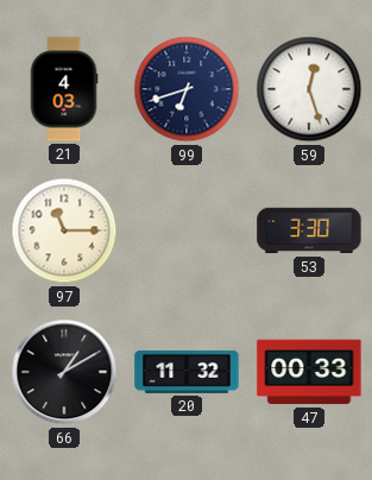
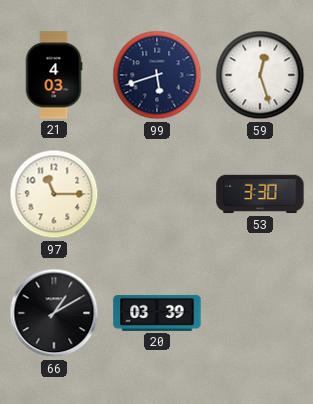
99: 6:42 -> 5:42
20: 11:32 -> 03:39
47: 00:33 -> none
